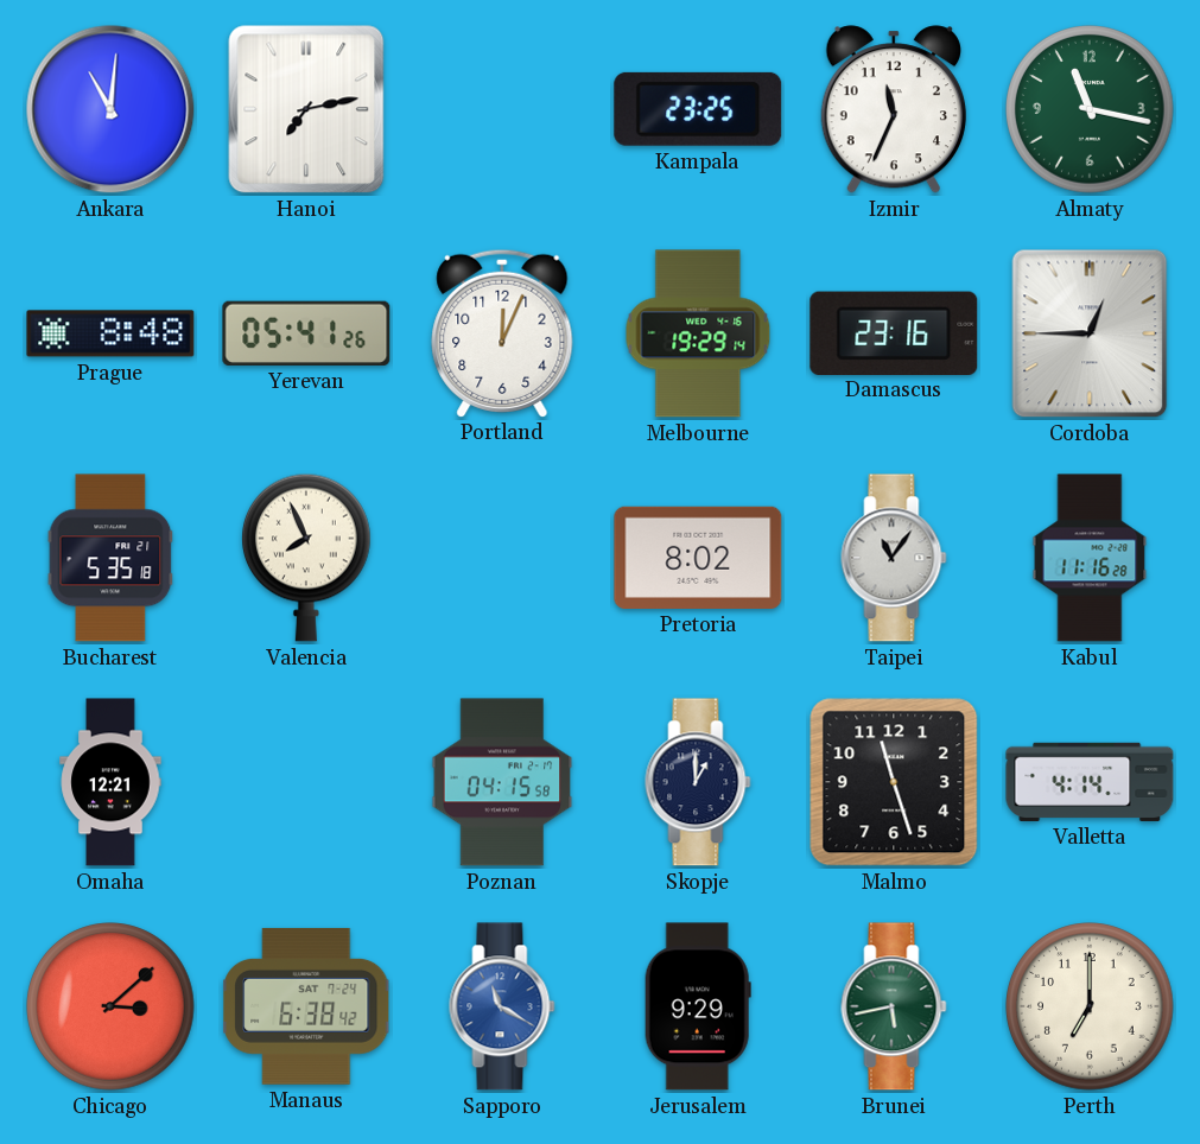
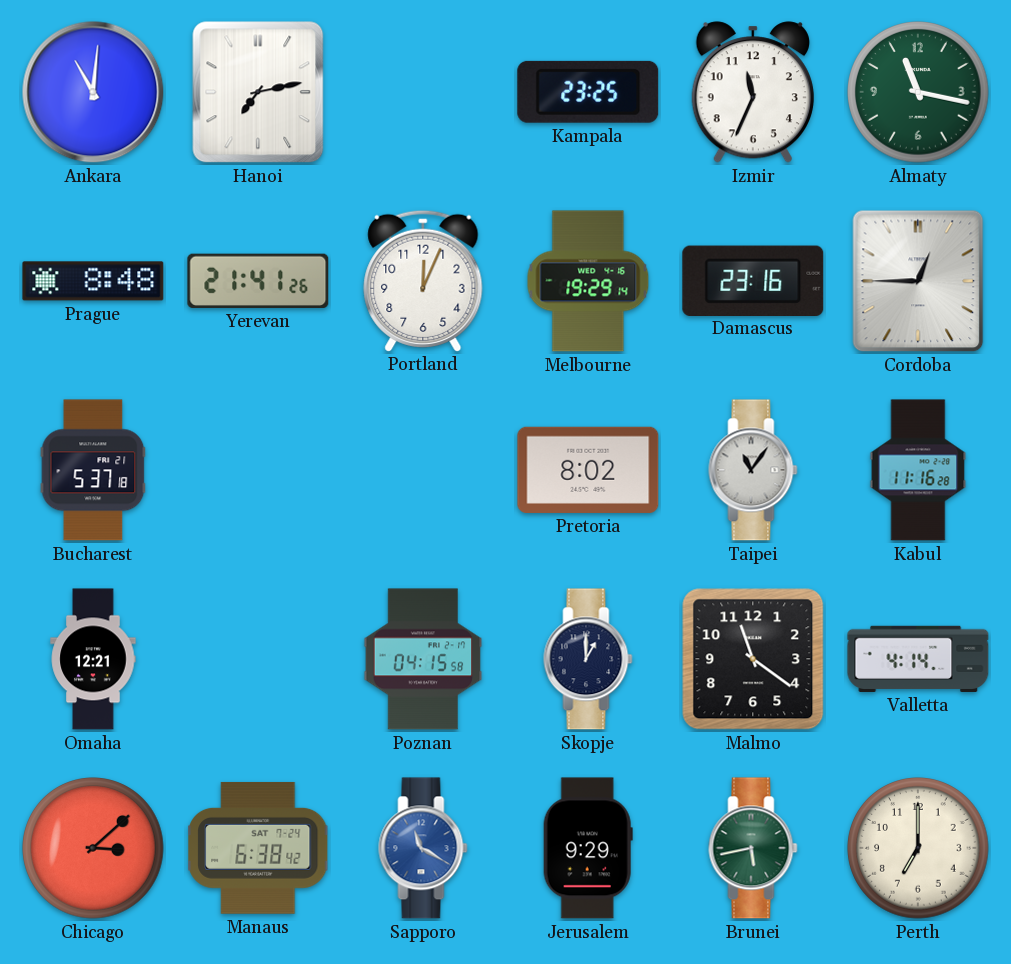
Yerevan: 05:41 -> 21:41
Bucharest: 5:35 -> 5:37
Valencia: 7:56 -> none
Malmo: 11:27 -> 11:21
